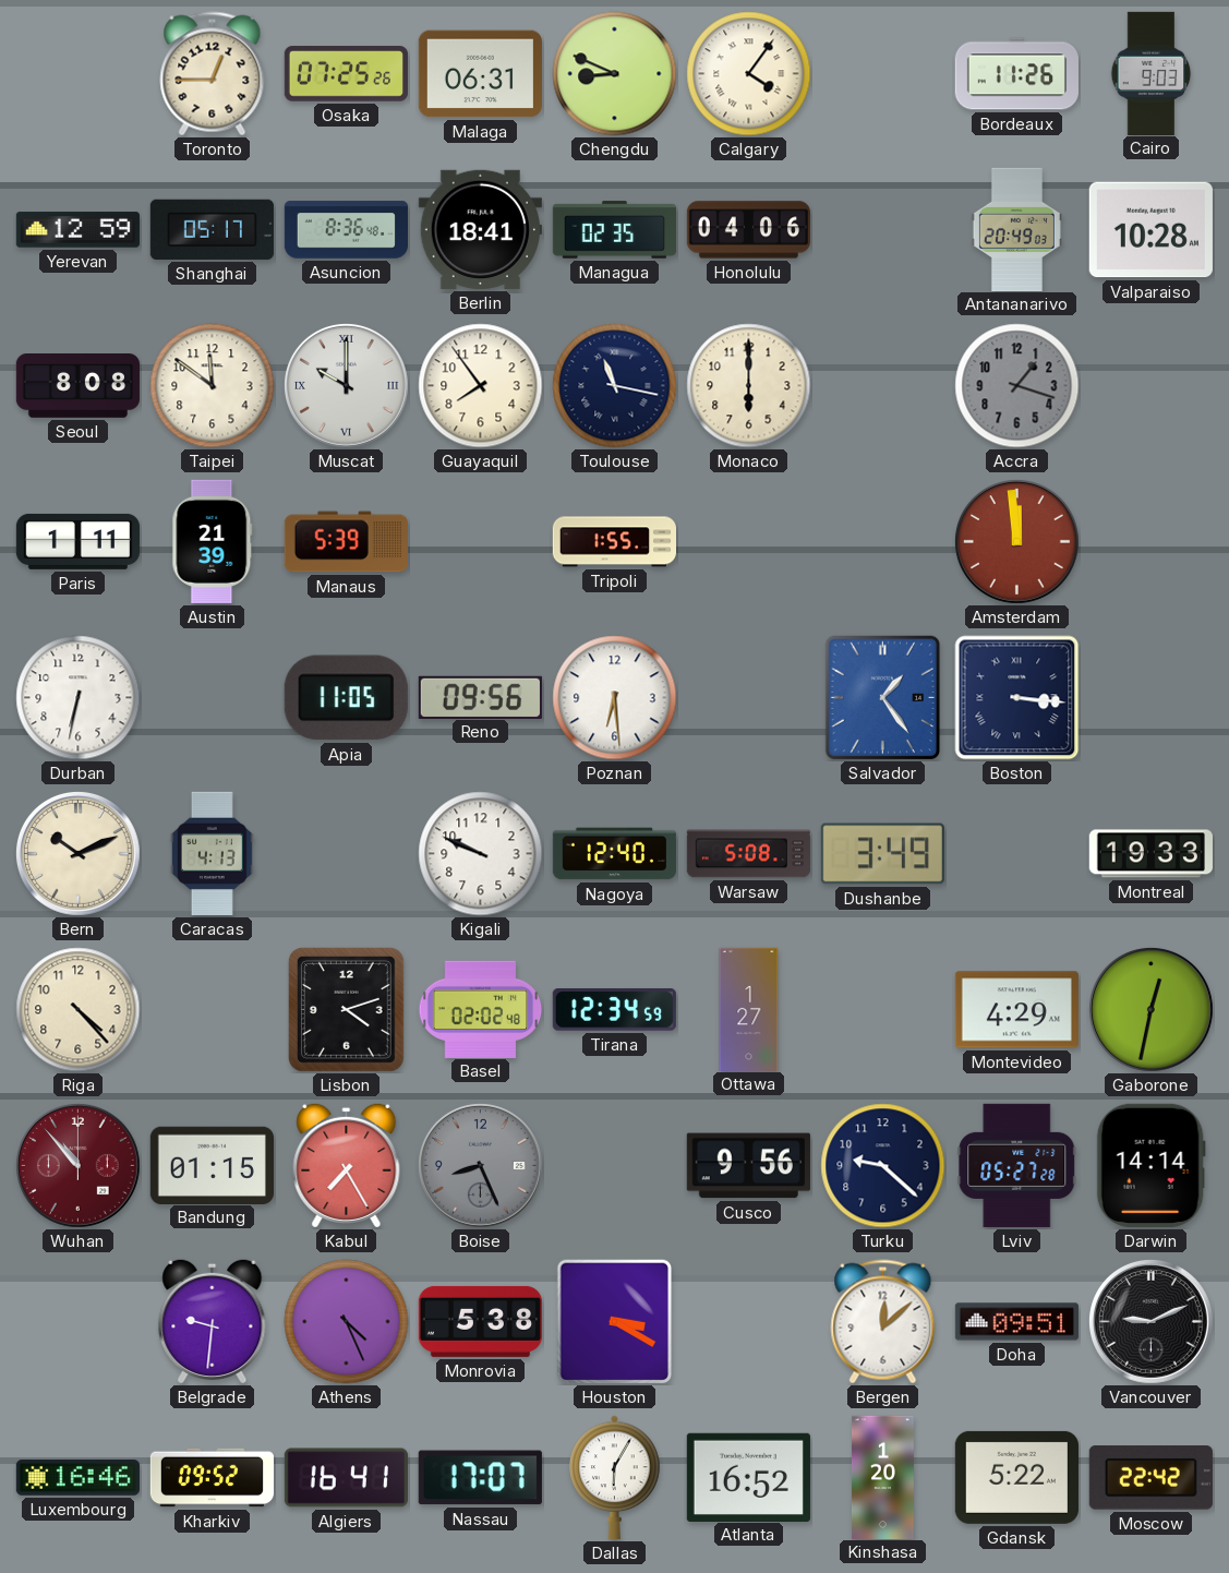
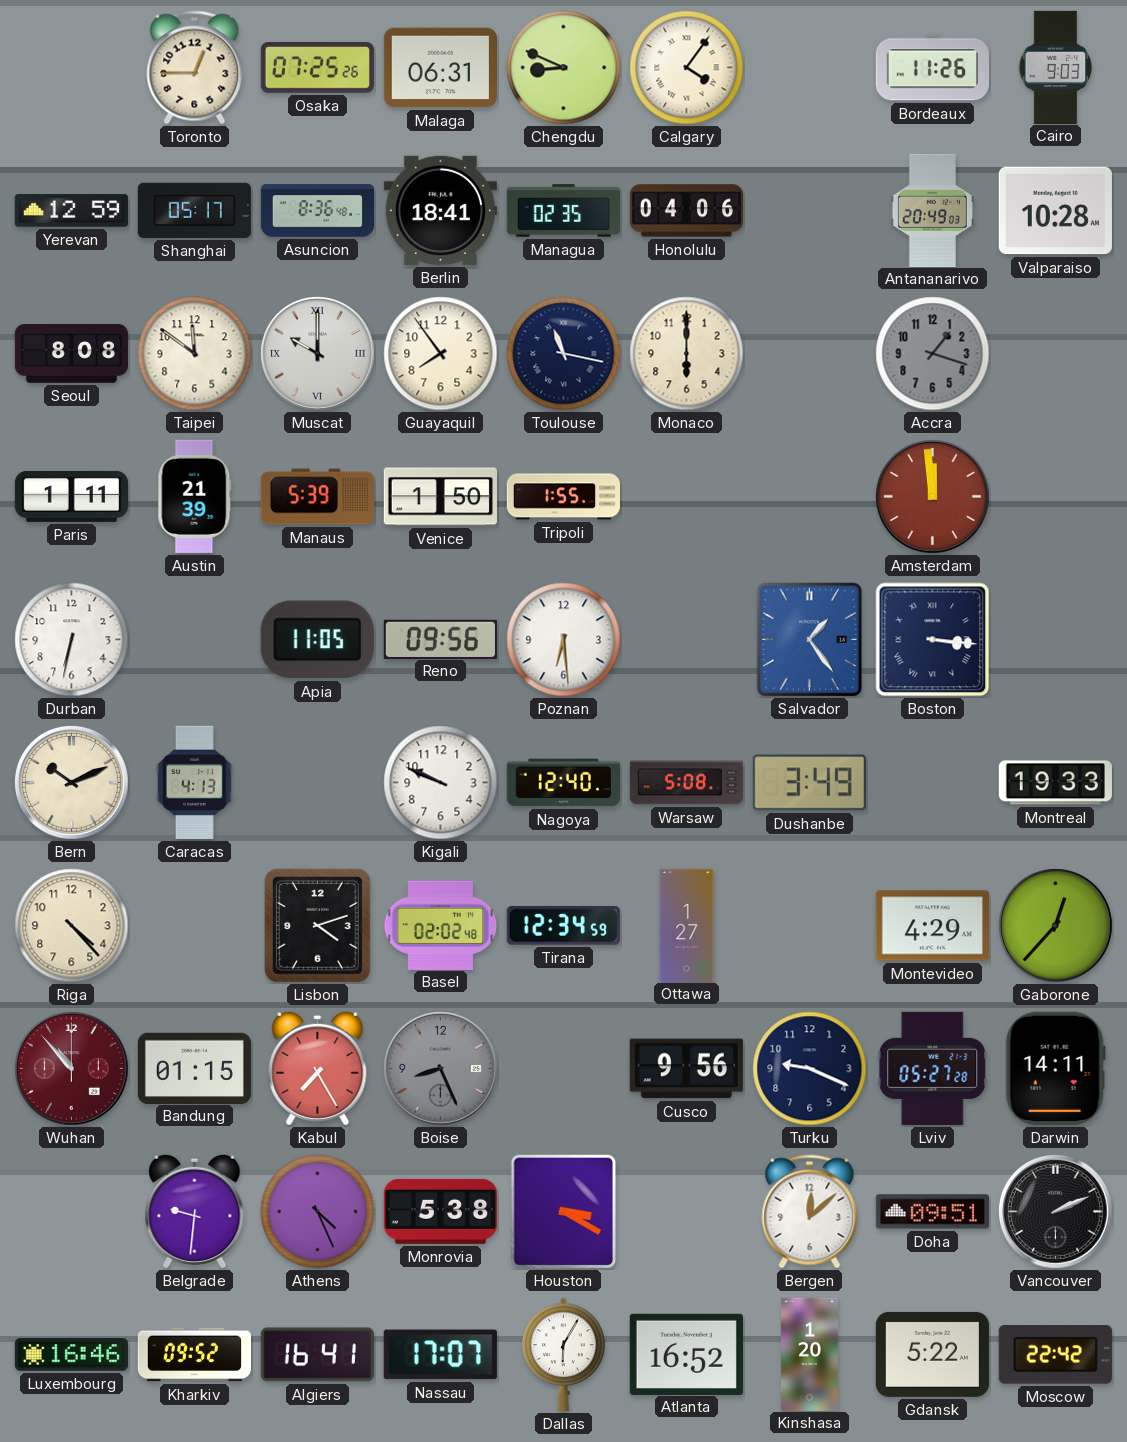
Venice: none -> 1:50
Gaborone: 12:32 -> 12:37
Turku: 9:22 -> 9:19
Darwin: 14:14 -> 14:11
Vancouver: 9:11 -> 2:11
